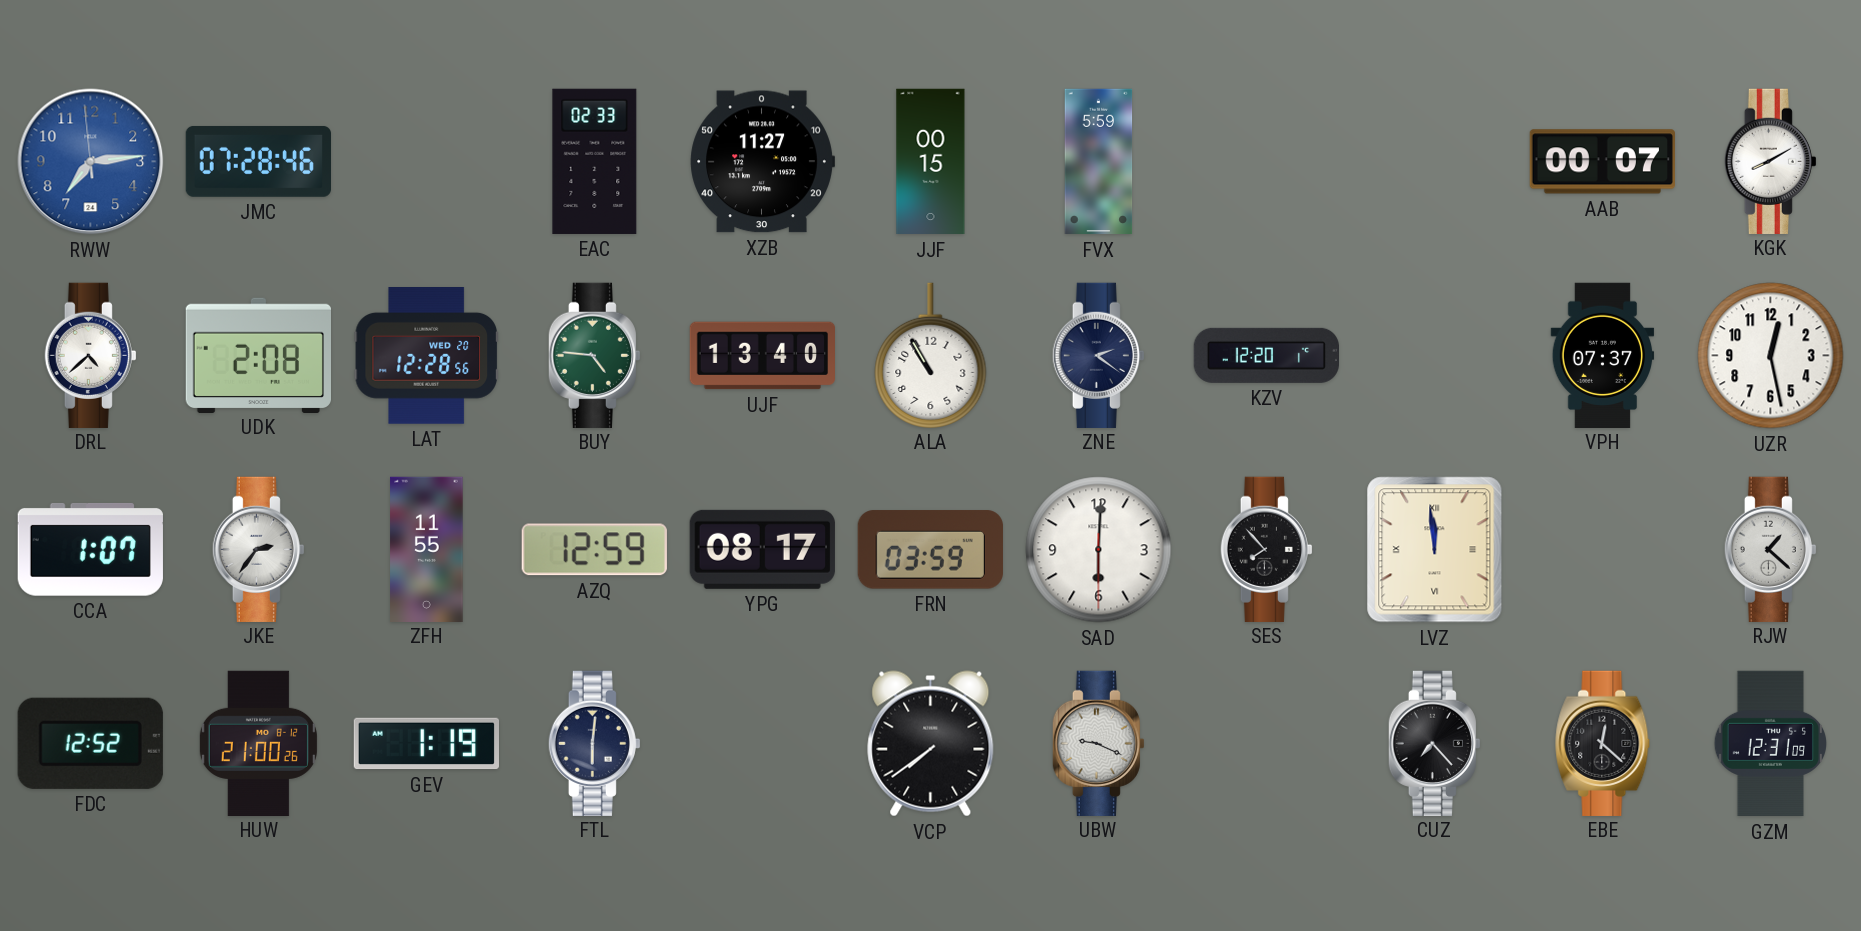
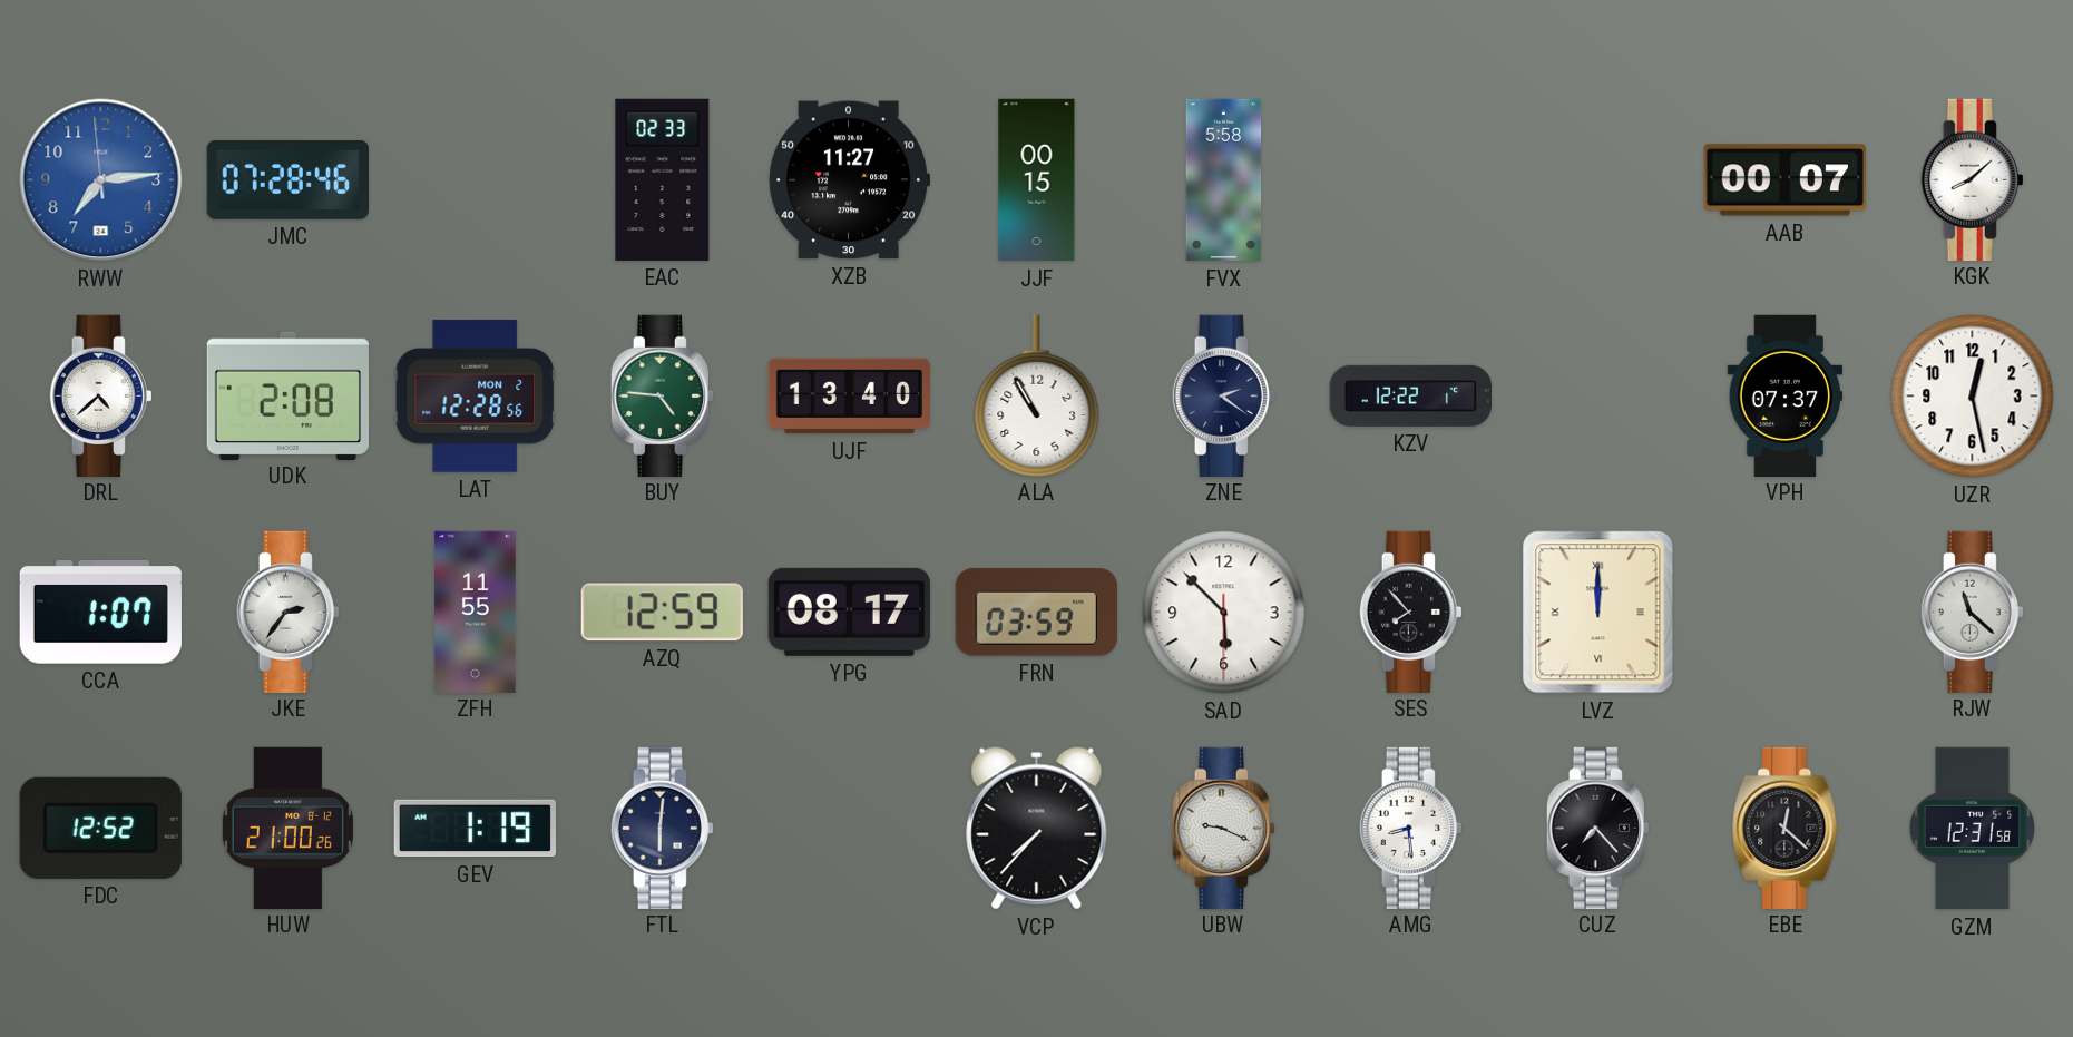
FVX: 5:59 -> 5:58
KGK: 8:10 -> 8:08
LAT date: WED 20 -> MON 2
KZV: 12:20 -> 12:22
SAD: 6:00 -> 5:52
LVZ: 11:59 -> 12:00
RJW: 1:22 -> 11:22
VCP: 7:39 -> 7:37
AMG: none -> 8:29
GZM: 12:31:09 -> 12:31:58
